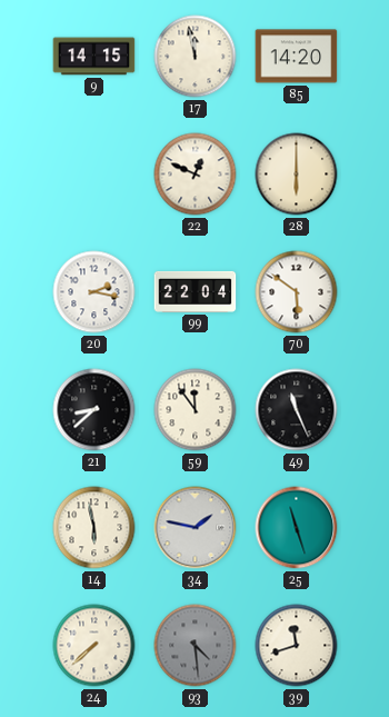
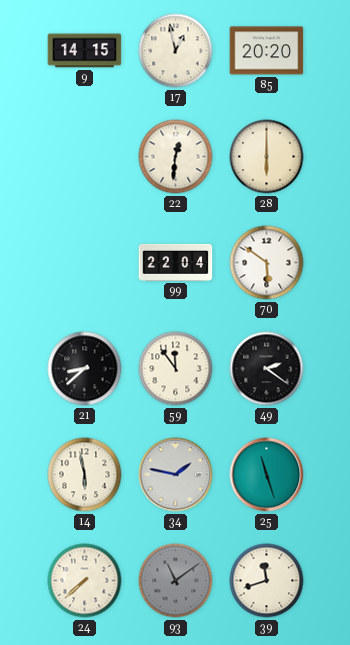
17: 11:58 -> 12:58
85: 14:20 -> 20:20
22: 12:49 -> 12:31
20: 2:17 -> none
49: 11:26 -> 2:21
93: 4:29 -> 11:09
